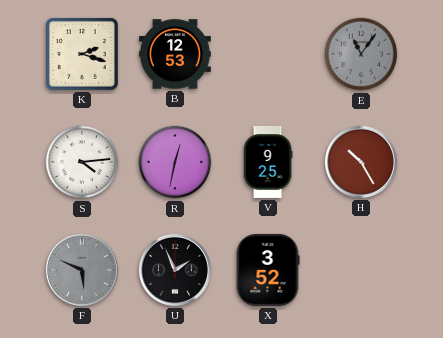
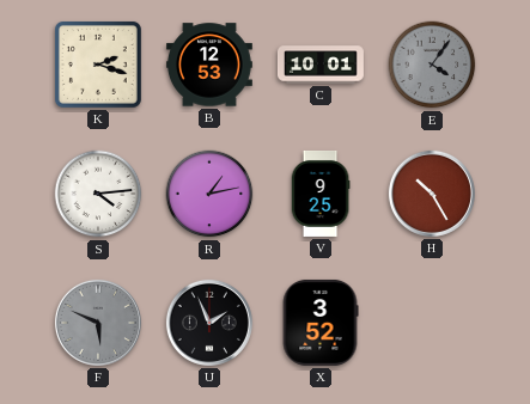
C: none -> 10:01
E: 11:06 -> 4:06
R: 12:32 -> 1:13
